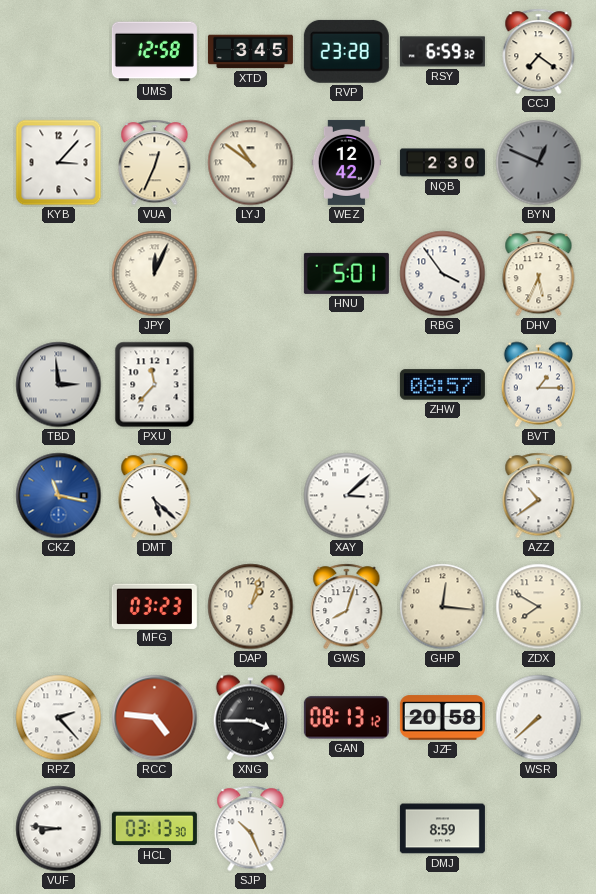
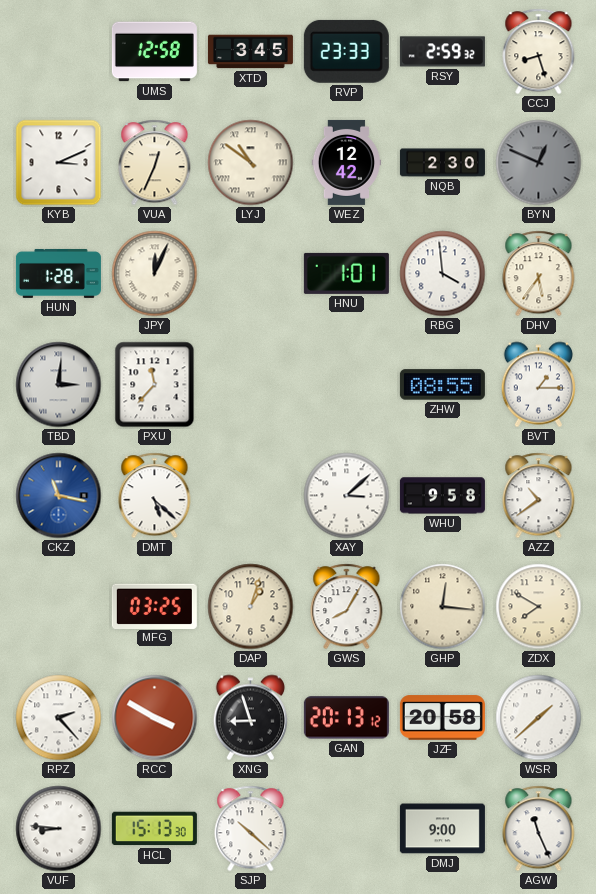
RVP: 23:28 -> 23:33
RSY: 6:59 -> 2:59
CCJ: 7:21 -> 8:27
KYB: 3:07 -> 3:11
HUN: none -> 1:28
HNU: 5:01 -> 1:01
RBG: 3:54 -> 3:59
DHV: 5:34 -> 5:36
TBD: 2:59 -> 3:01
ZHW: 08:57 -> 08:55
WHU: none -> 9:58
MFG: 03:23 -> 03:25
GWS: 8:03 -> 8:05
RCC: 4:46 -> 3:50
XNG: 3:45 -> 8:57
GAN: 08:13 -> 20:13
WSR: 7:38 -> 1:38
HCL: 03:13 -> 15:13
SJP: 10:26 -> 10:22
DMJ: 8:59 -> 9:00
AGW: none -> 11:26
